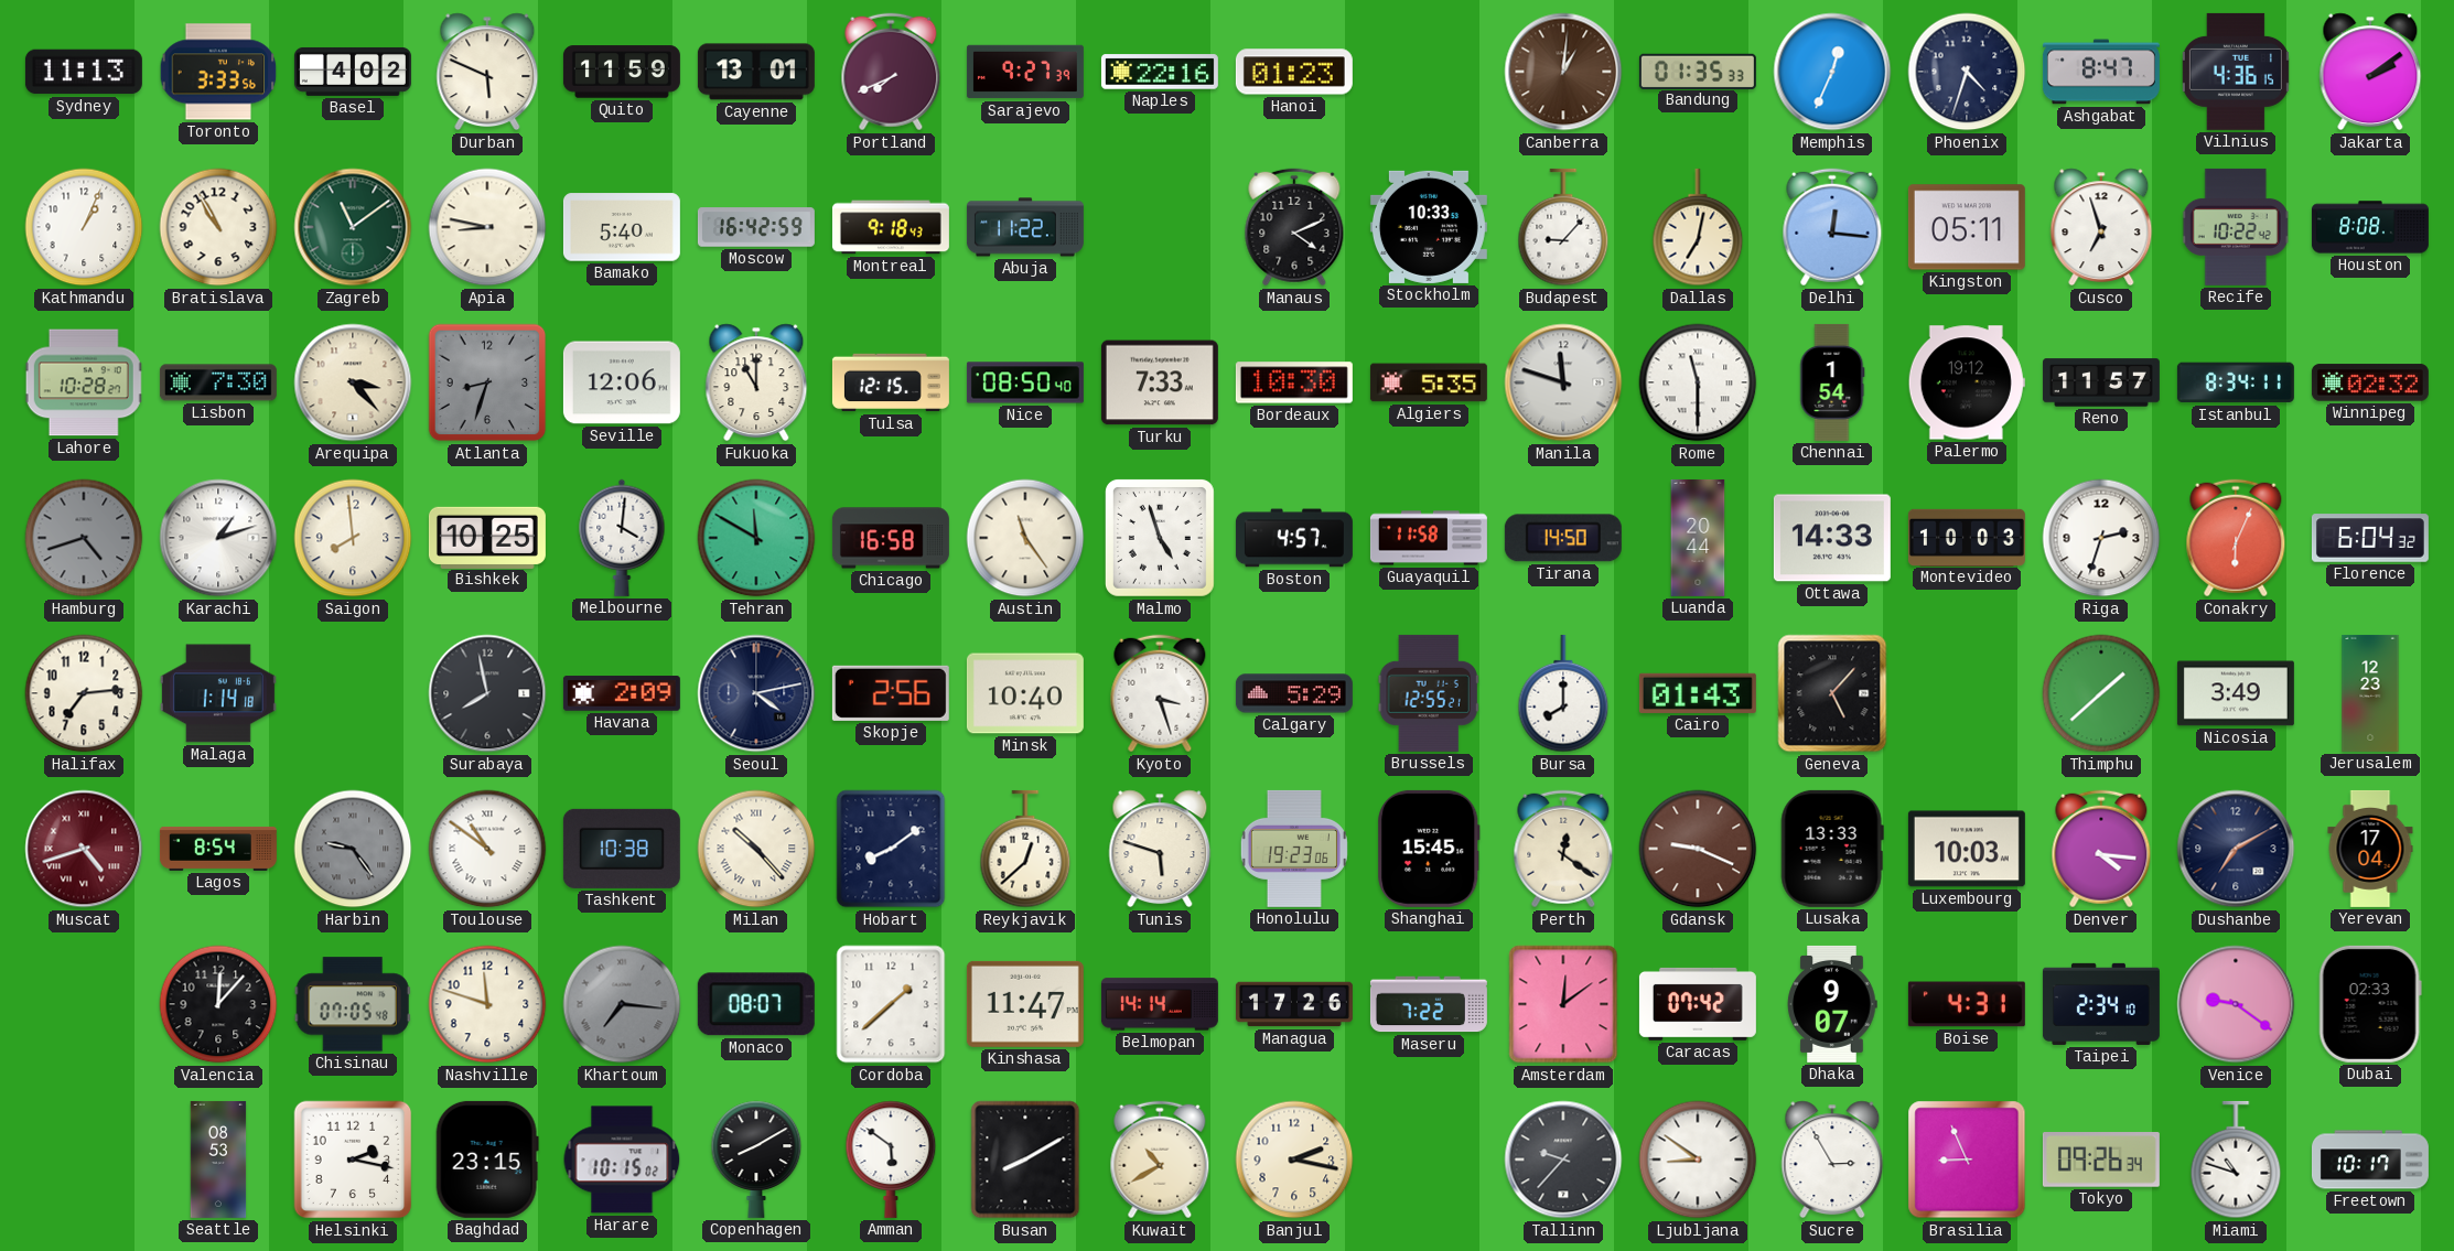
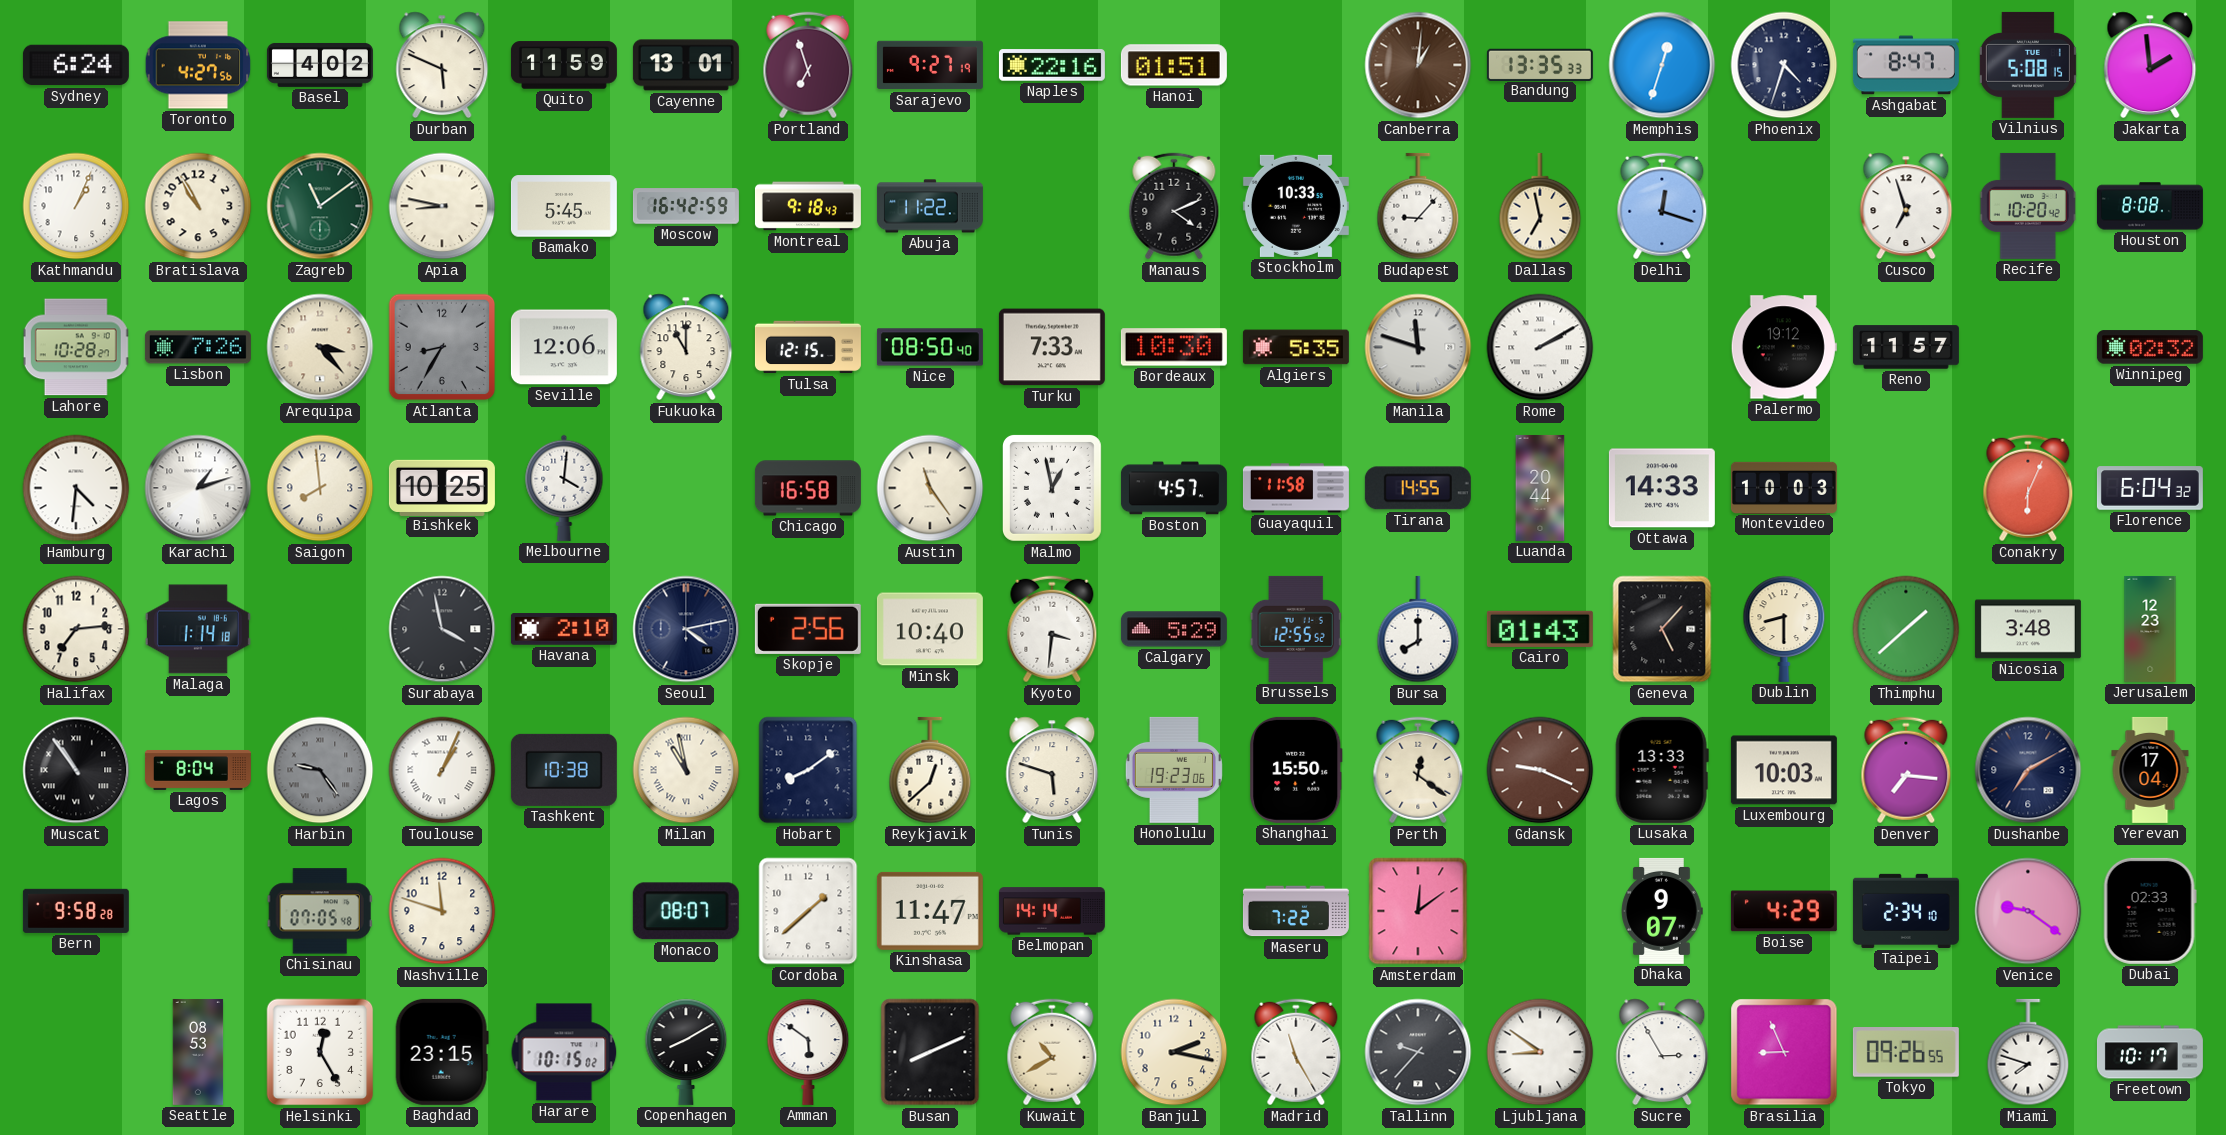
Sydney: 11:13 -> 6:24
Toronto: 3:33 -> 4:27
Portland: 7:41 -> 6:57
Sarajevo: 9:27:39 -> 9:27:19
Hanoi: 01:23 -> 01:51
Bandung: 01:35 -> 13:35
Memphis: 12:34 -> 12:33
Vilnius: 4:36 -> 5:08
Jakarta: 2:09 -> 1:59
Bamako: 5:40 -> 5:45
Dallas: 7:02 -> 6:58
Delhi: 12:16 -> 12:18
Kingston: 05:11 -> none
Recife: 10:22 -> 10:20
Lisbon: 7:30 -> 7:26
Atlanta: 8:33 -> 8:35
Rome: 11:30 -> 2:10
Chennai: 1:54 -> none
Istanbul: 8:34 -> none
Hamburg: 4:42 -> 4:31
Hamburg dial: grey -> white
Tehran: 11:50 -> none
Malmo: 4:57 -> 12:58
Tirana: 14:50 -> 14:55
Riga: 2:33 -> none
Surabaya: 7:58 -> 3:58
Havana: 2:09 -> 2:10
Kyoto: 3:27 -> 3:31
Brussels: 12:55:21 -> 12:55:52
Dublin: none -> 8:30
Nicosia: 3:49 -> 3:48
Muscat: 4:42 -> 10:54
Muscat dial: burgundy -> black
Lagos: 8:54 -> 8:04
Toulouse: 10:51 -> 1:04
Milan: 10:23 -> 10:58
Shanghai: 15:45 -> 15:50
Denver: 4:16 -> 7:16
Bern: none -> 9:58
Valencia: 12:07 -> none
Khartoum: 7:16 -> none
Managua: 17:26 -> none
Caracas: 07:42 -> none
Boise: 4:31 -> 4:29
Helsinki: 2:17 -> 12:25
Busan: 8:10 -> 8:11
Madrid: none -> 11:25
Tokyo: 09:26:34 -> 09:26:55
Miami: 10:48 -> 7:48
